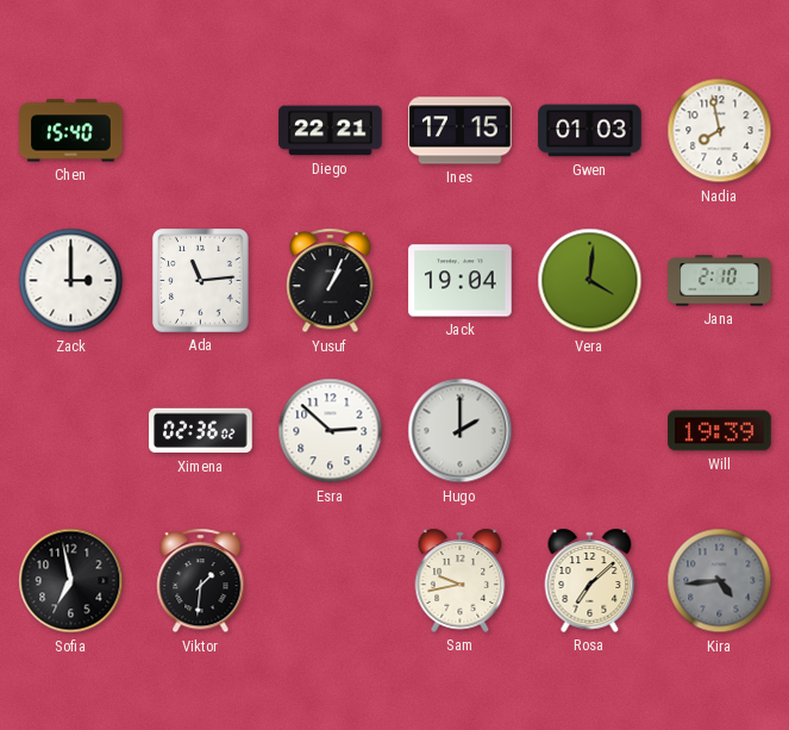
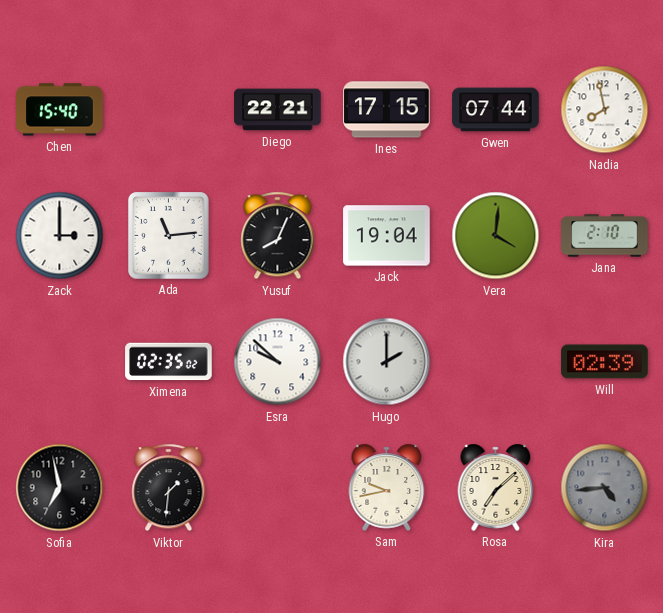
Gwen: 01:03 -> 07:44
Yusuf: 1:04 -> 8:04
Ximena: 02:36 -> 02:35
Esra: 2:52 -> 9:52
Will: 19:39 -> 02:39
